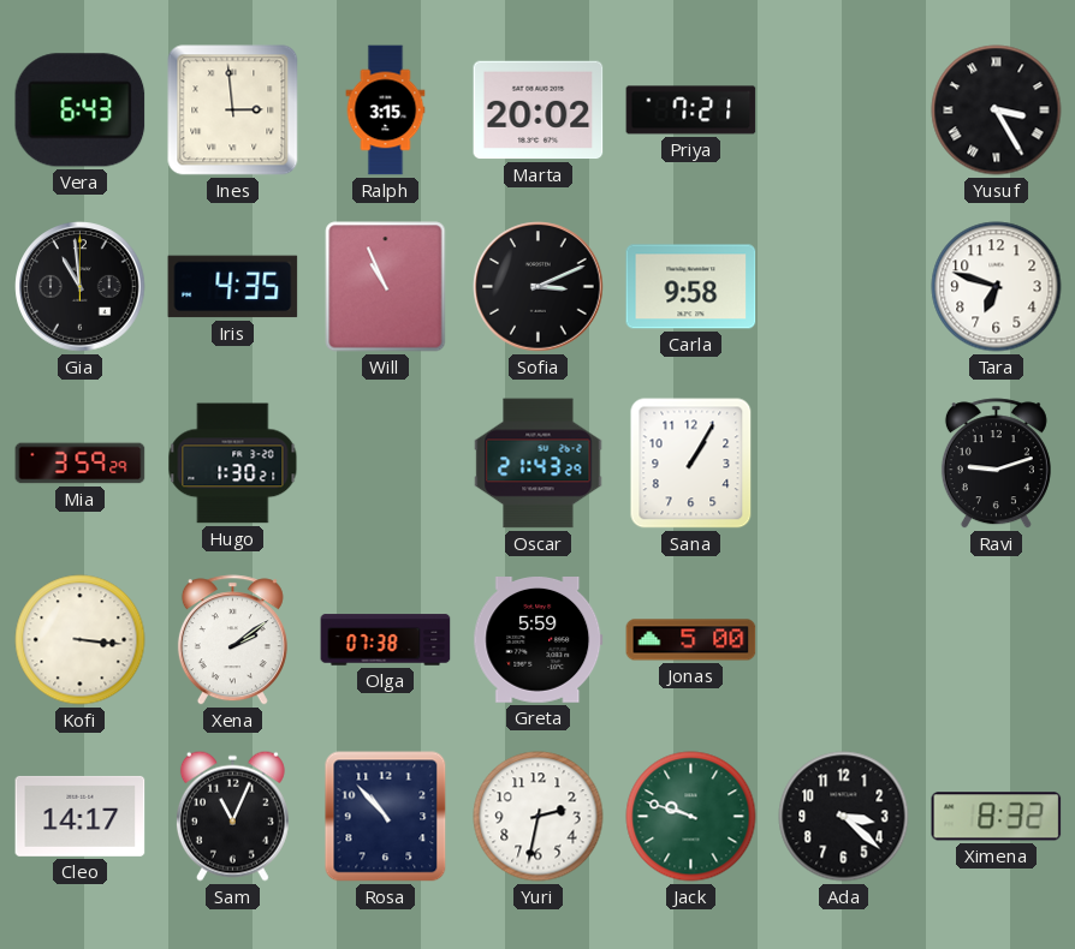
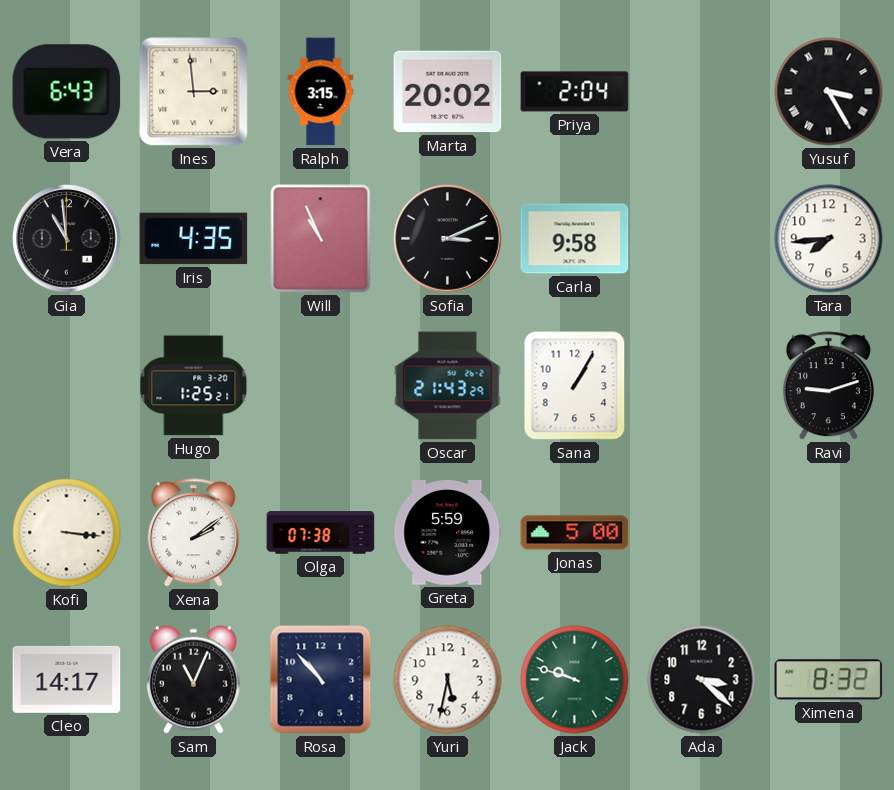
Priya: 7:21 -> 2:04
Tara: 6:48 -> 7:44
Mia: 3:59 -> none
Hugo: 1:30 -> 1:25
Yuri: 2:32 -> 5:32
